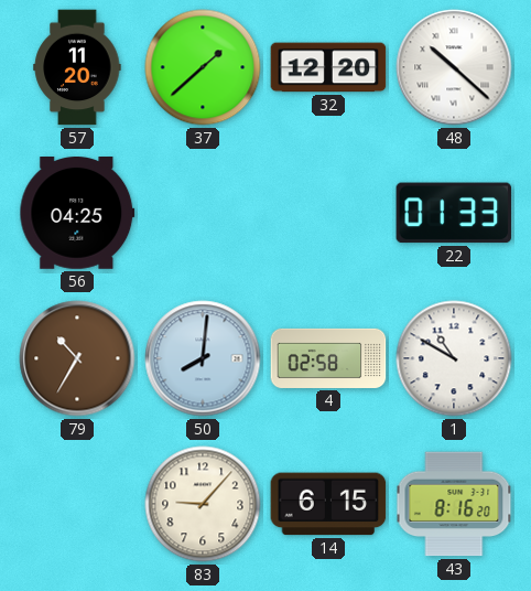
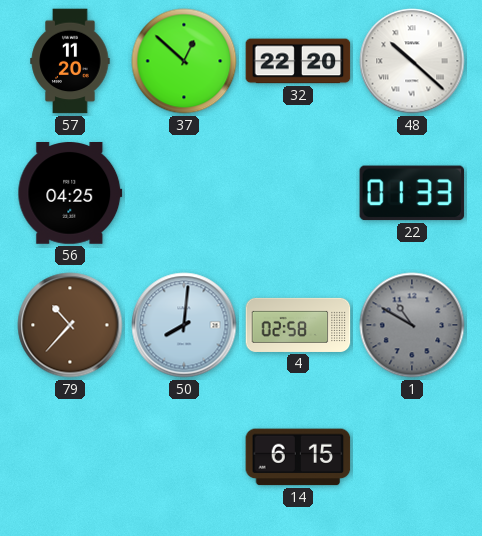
37: 1:38 -> 12:52
32: 12:20 -> 22:20
79: 10:35 -> 10:37
1 dial: white -> grey
83: 9:07 -> none
43: 8:16 -> none
